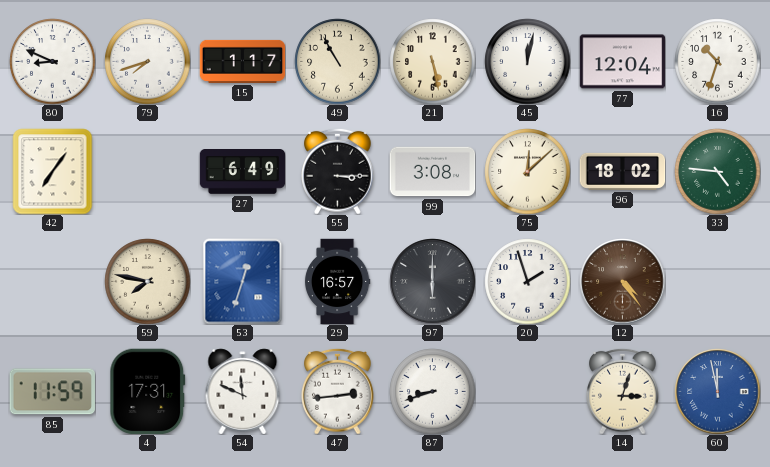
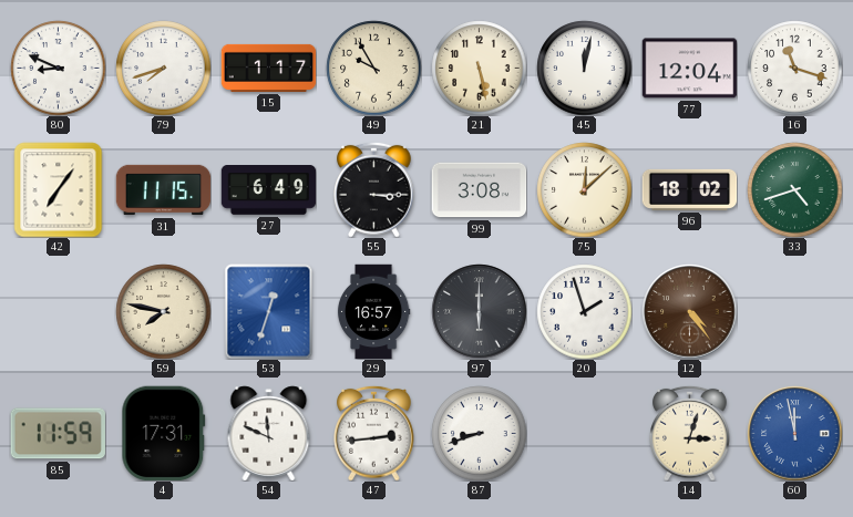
49: 10:55 -> 9:55
16: 10:33 -> 11:18
31: none -> 11:15
33: 4:46 -> 4:42
